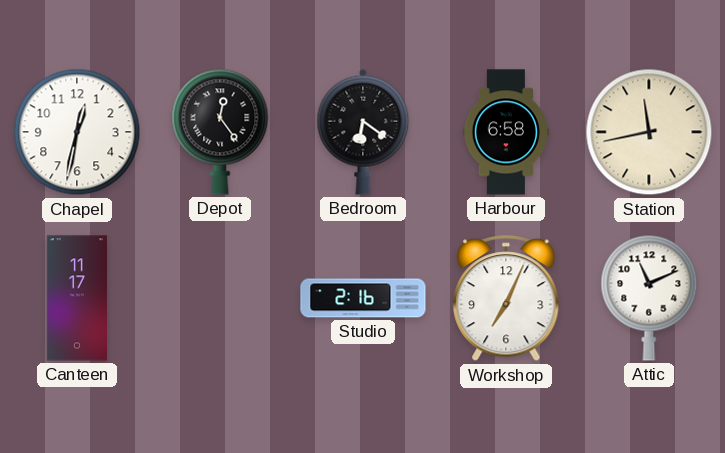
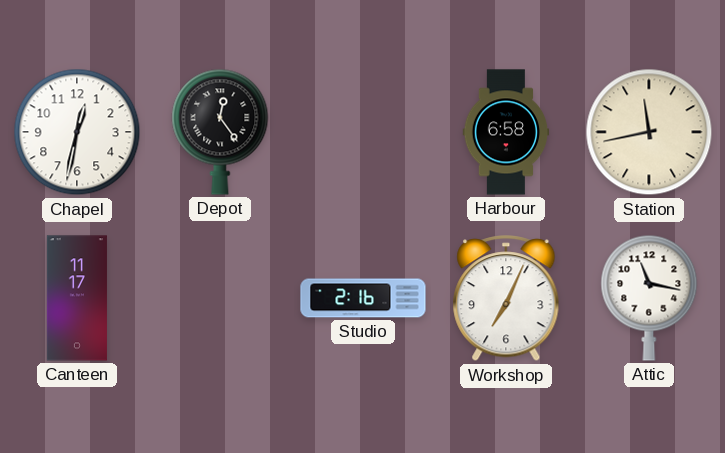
Bedroom: 6:21 -> none
Attic: 11:11 -> 11:17
